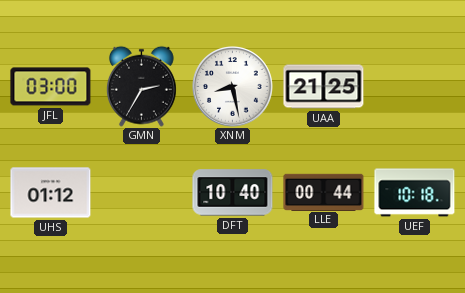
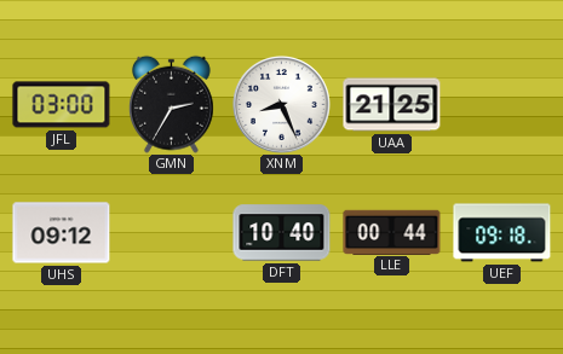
XNM: 8:28 -> 8:26
UHS: 01:12 -> 09:12
UEF: 10:18 -> 09:18
